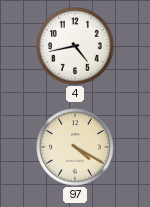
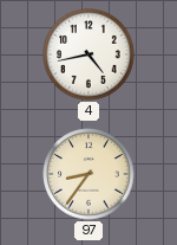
97: 4:20 -> 8:36
